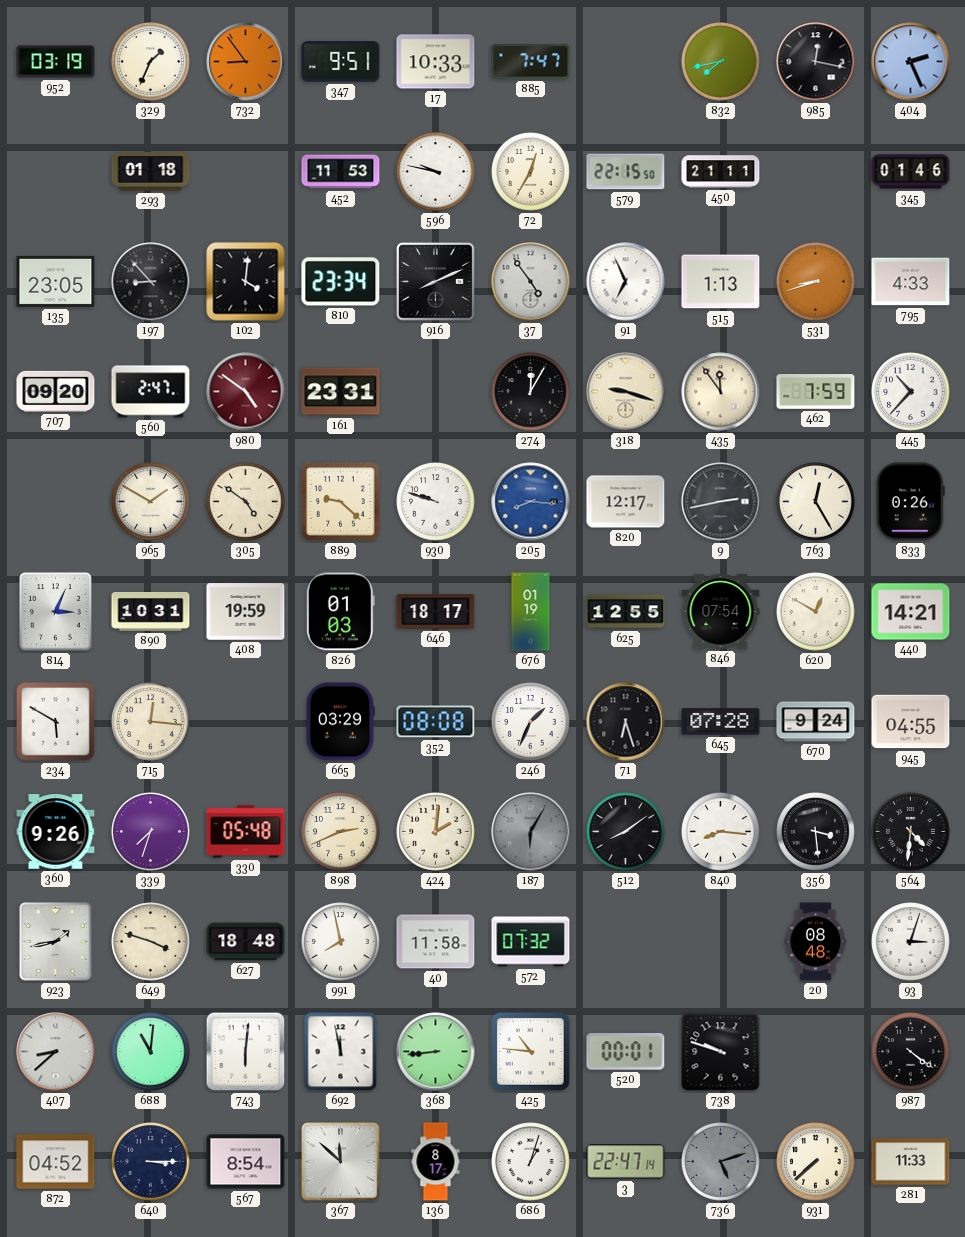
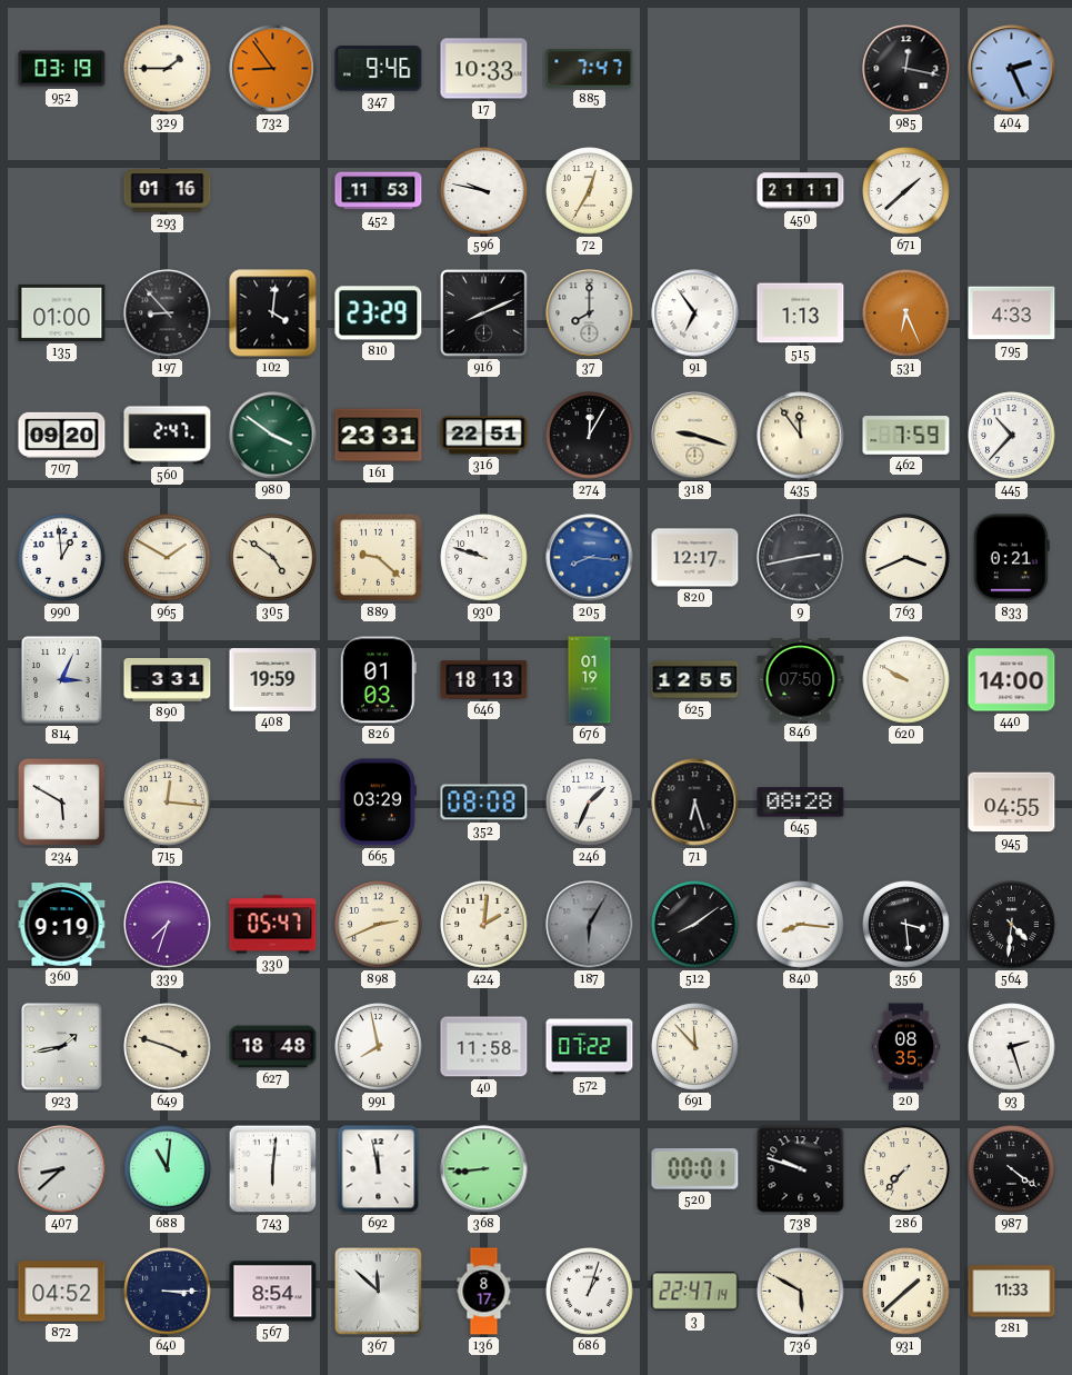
329: 1:34 -> 1:45
347: 9:51 -> 9:46
832: 7:43 -> none
293: 01:18 -> 01:16
579: 22:15 -> none
671: none -> 1:38
345: 01:46 -> none
135: 23:05 -> 01:00
810: 23:34 -> 23:29
37: 4:54 -> 8:00
91: 6:56 -> 6:54
531: 8:42 -> 6:26
980: 4:51 -> 3:51
980 dial: burgundy -> green
316: none -> 22:51
990: none -> 12:59
763: 12:25 -> 3:41
833: 0:26 -> 0:21
890: 10:31 -> 3:31
646: 18:17 -> 18:13
846: 07:54 -> 07:50
620: 12:50 -> 9:50
440: 14:21 -> 14:00
645: 07:28 -> 08:28
670: 9:24 -> none
360: 9:26 -> 9:19
330: 05:48 -> 05:47
572: 07:32 -> 07:22
691: none -> 11:53
20: 08:48 -> 08:35
93: 3:03 -> 2:27
425: 10:46 -> none
286: none -> 7:37
736: 5:12 -> 5:50
736 dial: grey -> cream
931: 7:38 -> 1:38
